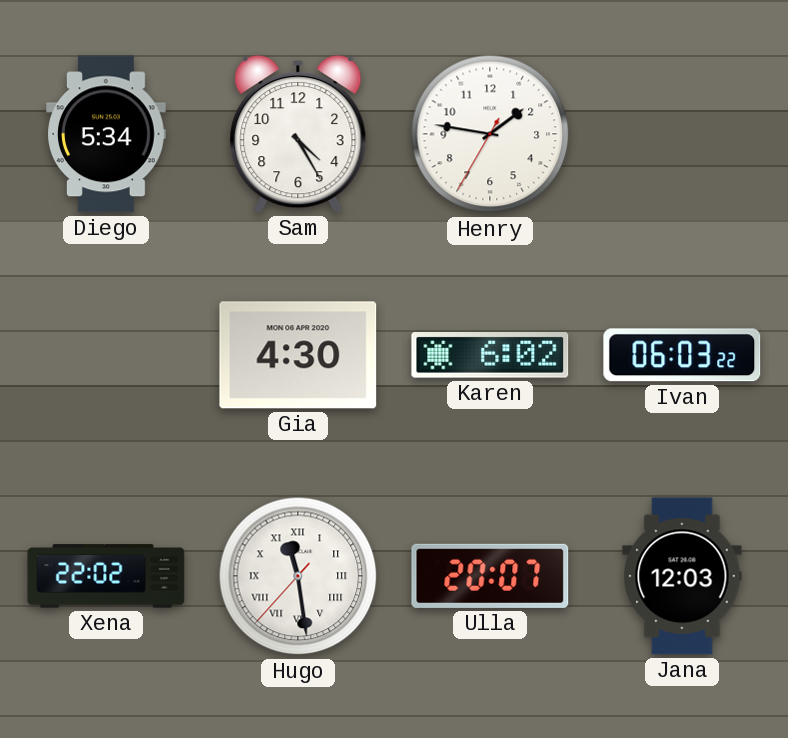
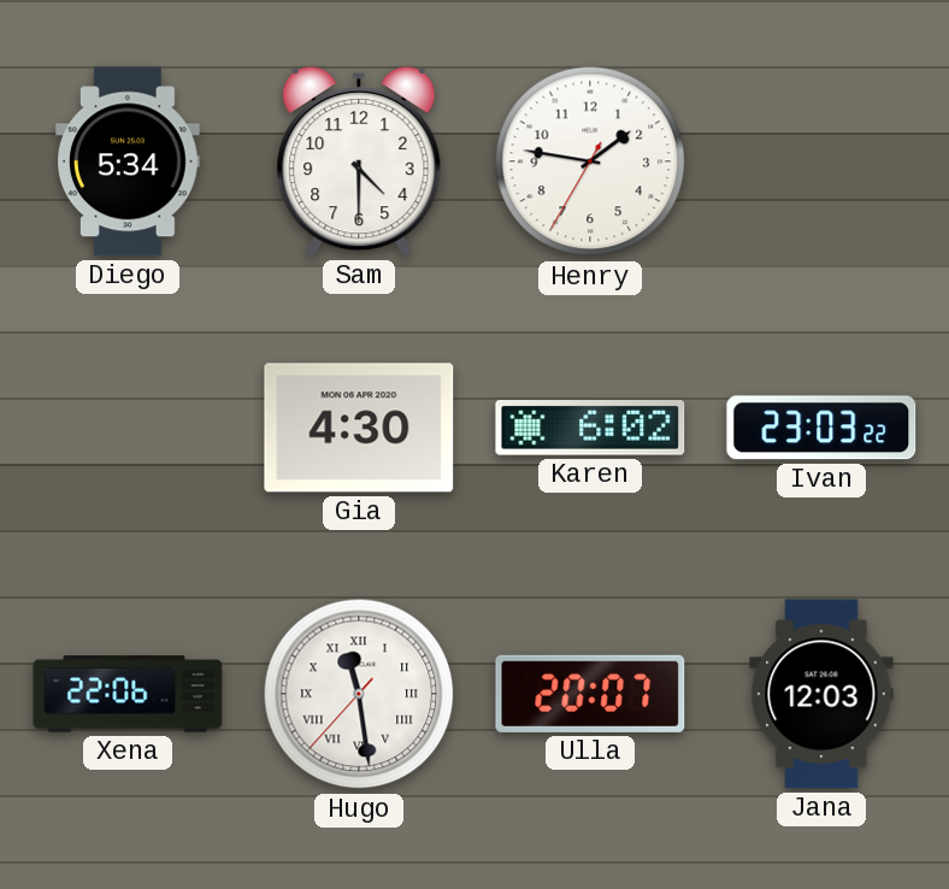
Sam: 4:25 -> 4:30
Ivan: 06:03 -> 23:03
Xena: 22:02 -> 22:06
